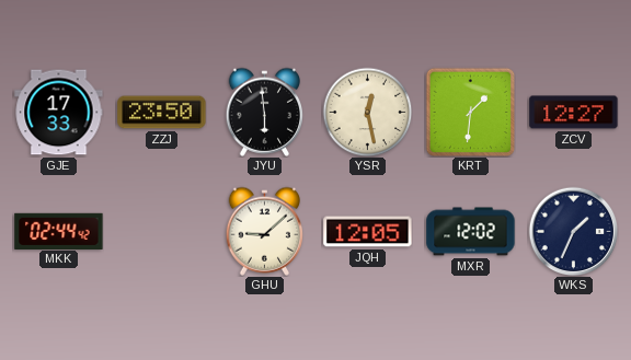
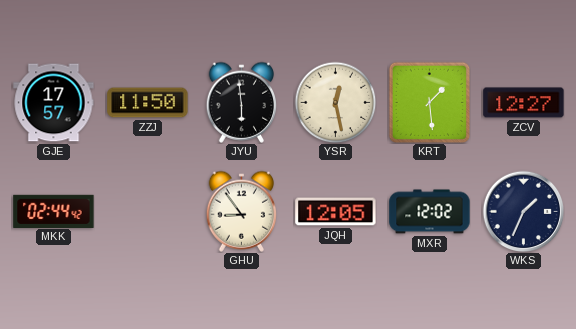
GJE: 17:33 -> 17:57
ZZJ: 23:50 -> 11:50
KRT: 1:31 -> 1:29
GHU: 9:08 -> 8:54
